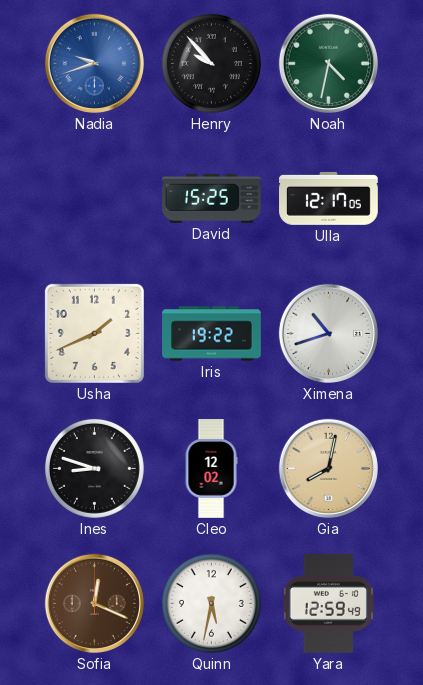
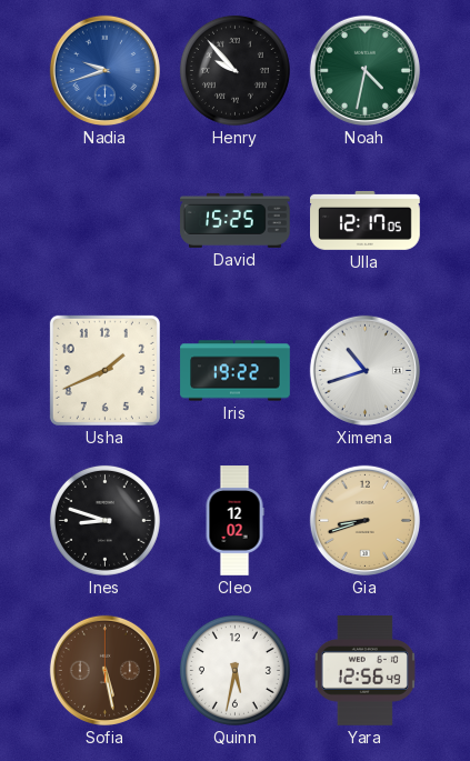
Gia: 8:02 -> 8:42
Sofia: 12:19 -> 5:28
Yara: 12:59 -> 12:56
